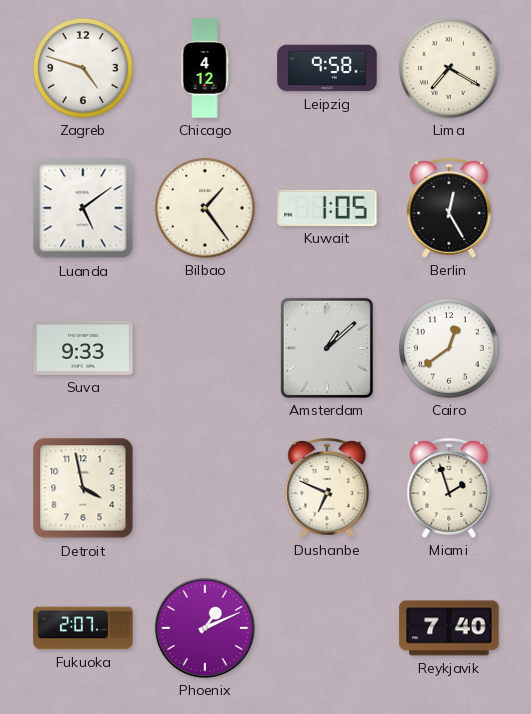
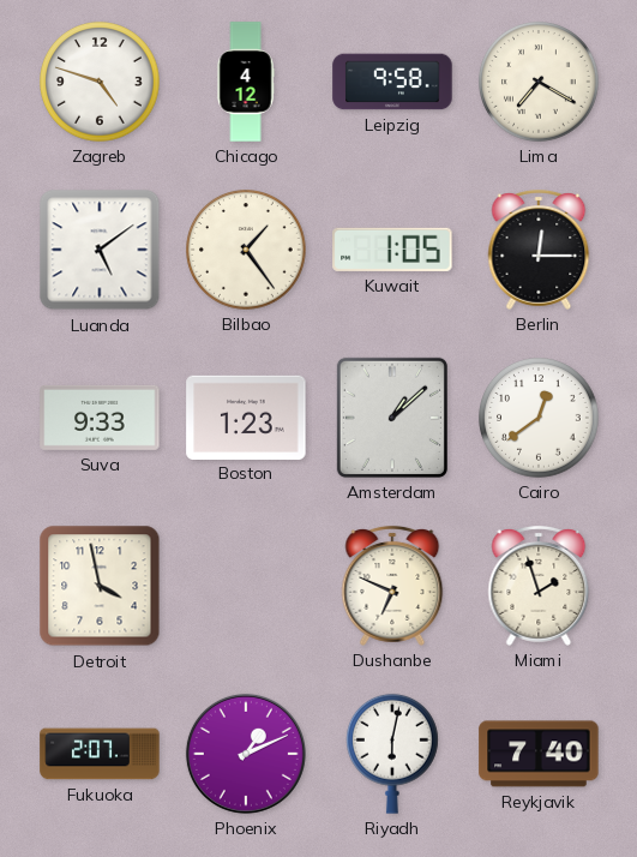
Berlin: 12:25 -> 12:15
Boston: none -> 1:23
Riyadh: none -> 6:02
